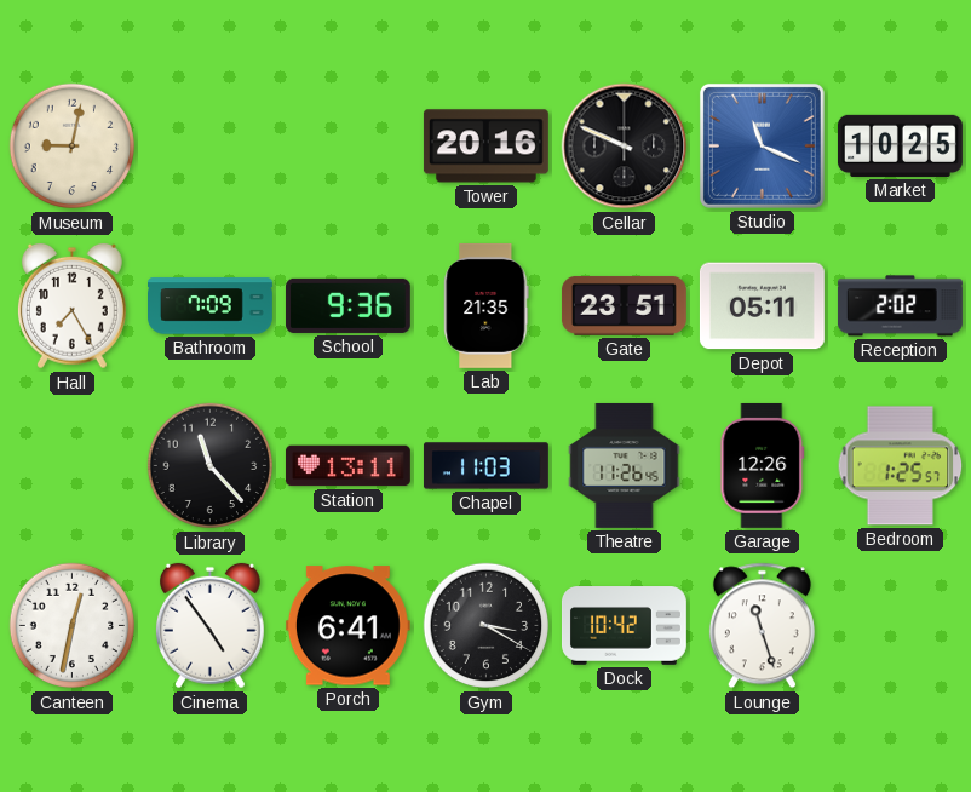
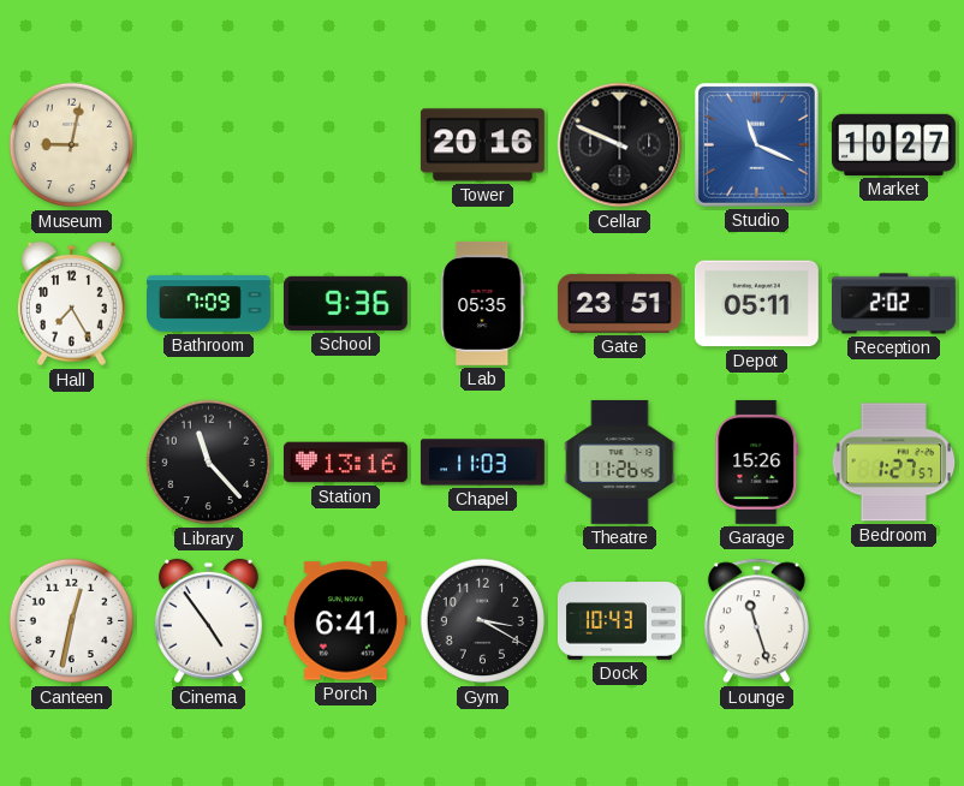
Market: 10:25 -> 10:27
Lab: 21:35 -> 05:35
Station: 13:11 -> 13:16
Garage: 12:26 -> 15:26
Bedroom: 1:25 -> 1:27
Dock: 10:42 -> 10:43
